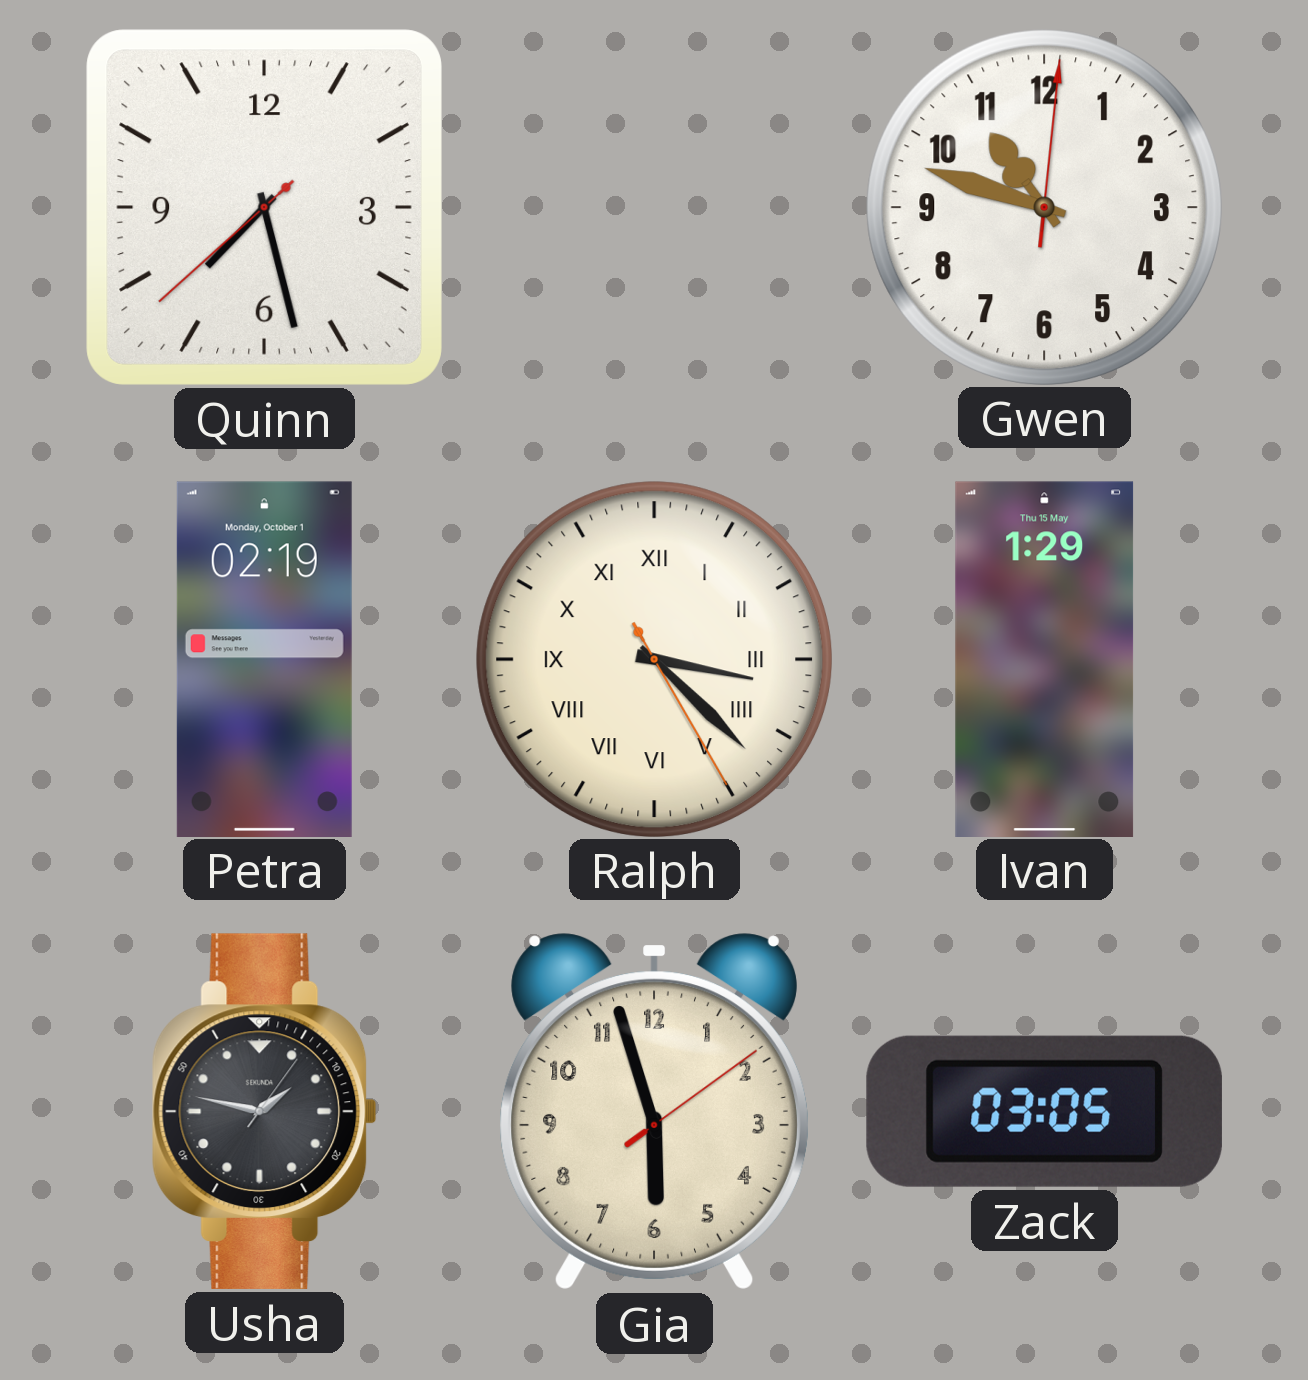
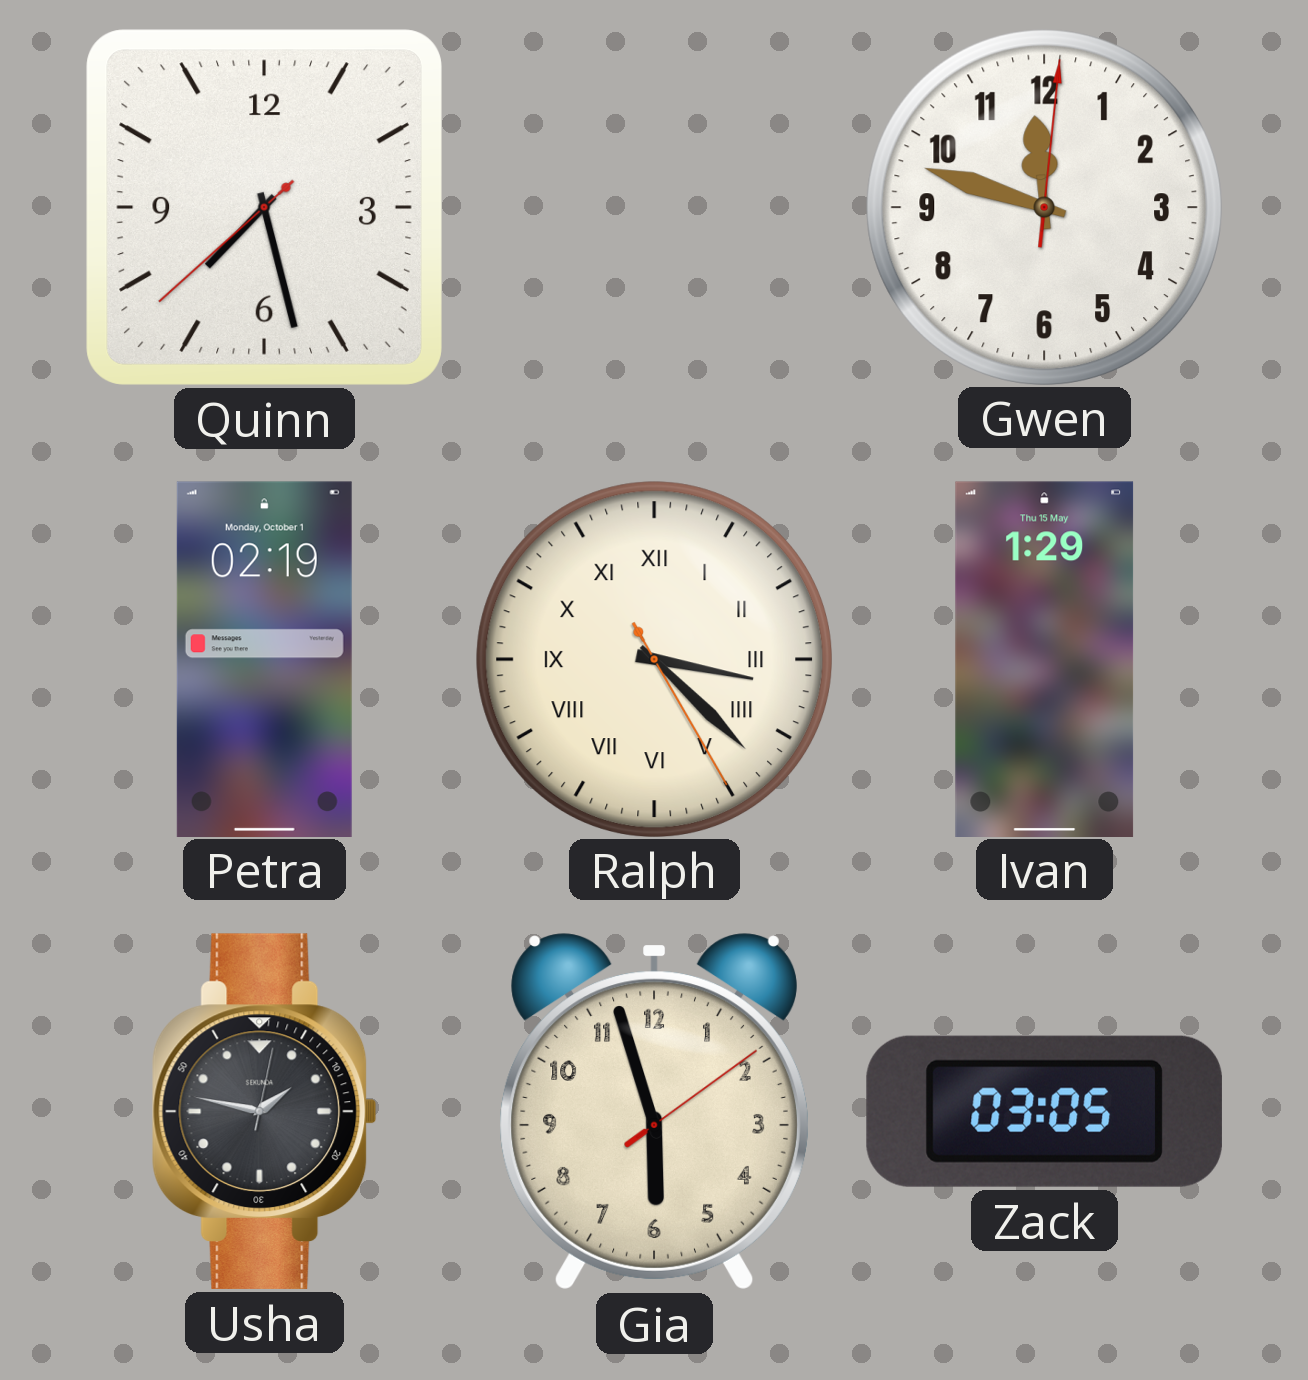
Gwen: 10:48 -> 11:48
Usha: 1:47:06 -> 1:47:02
